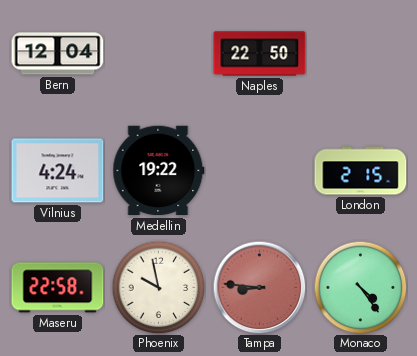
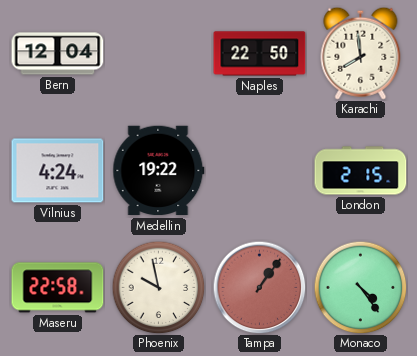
Karachi: none -> 7:59
Tampa: 8:46 -> 1:06
